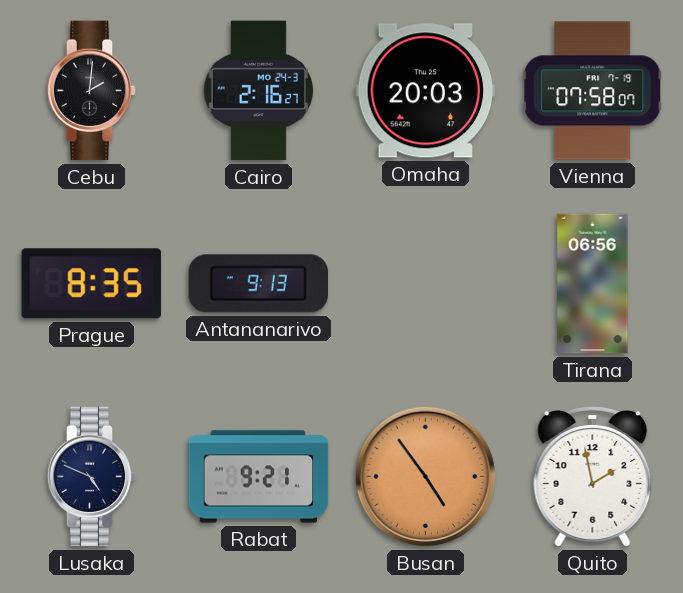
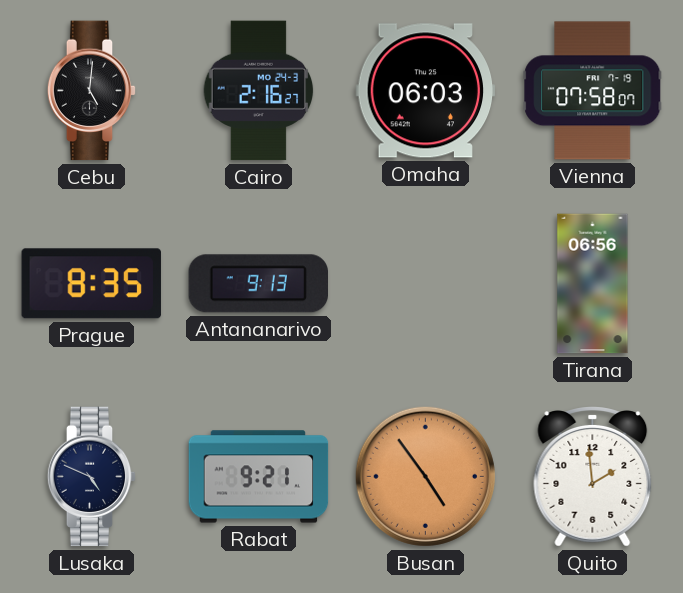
Cebu: 2:01 -> 5:01
Omaha: 20:03 -> 06:03
Quito: 1:58 -> 1:59
